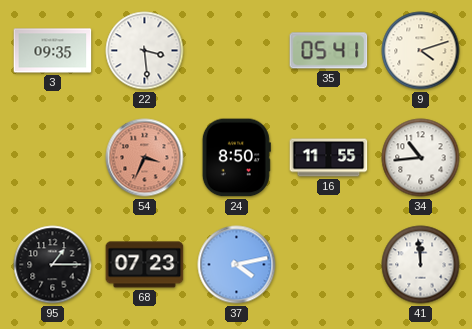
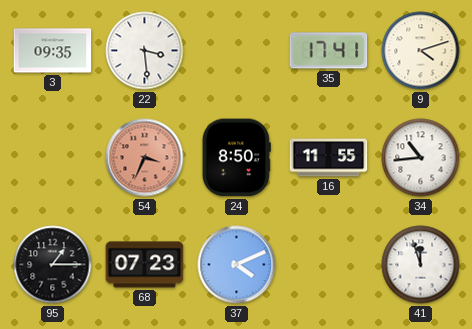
35: 05:41 -> 17:41
37: 4:13 -> 4:11
41: 11:59 -> 11:57
